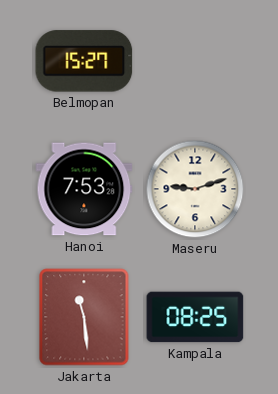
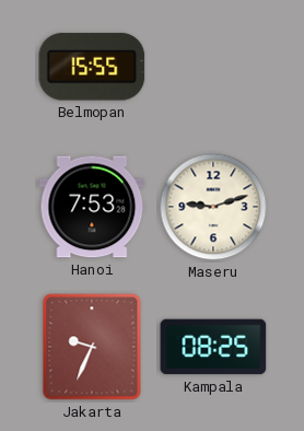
Belmopan: 15:27 -> 15:55
Jakarta: 11:29 -> 9:34
